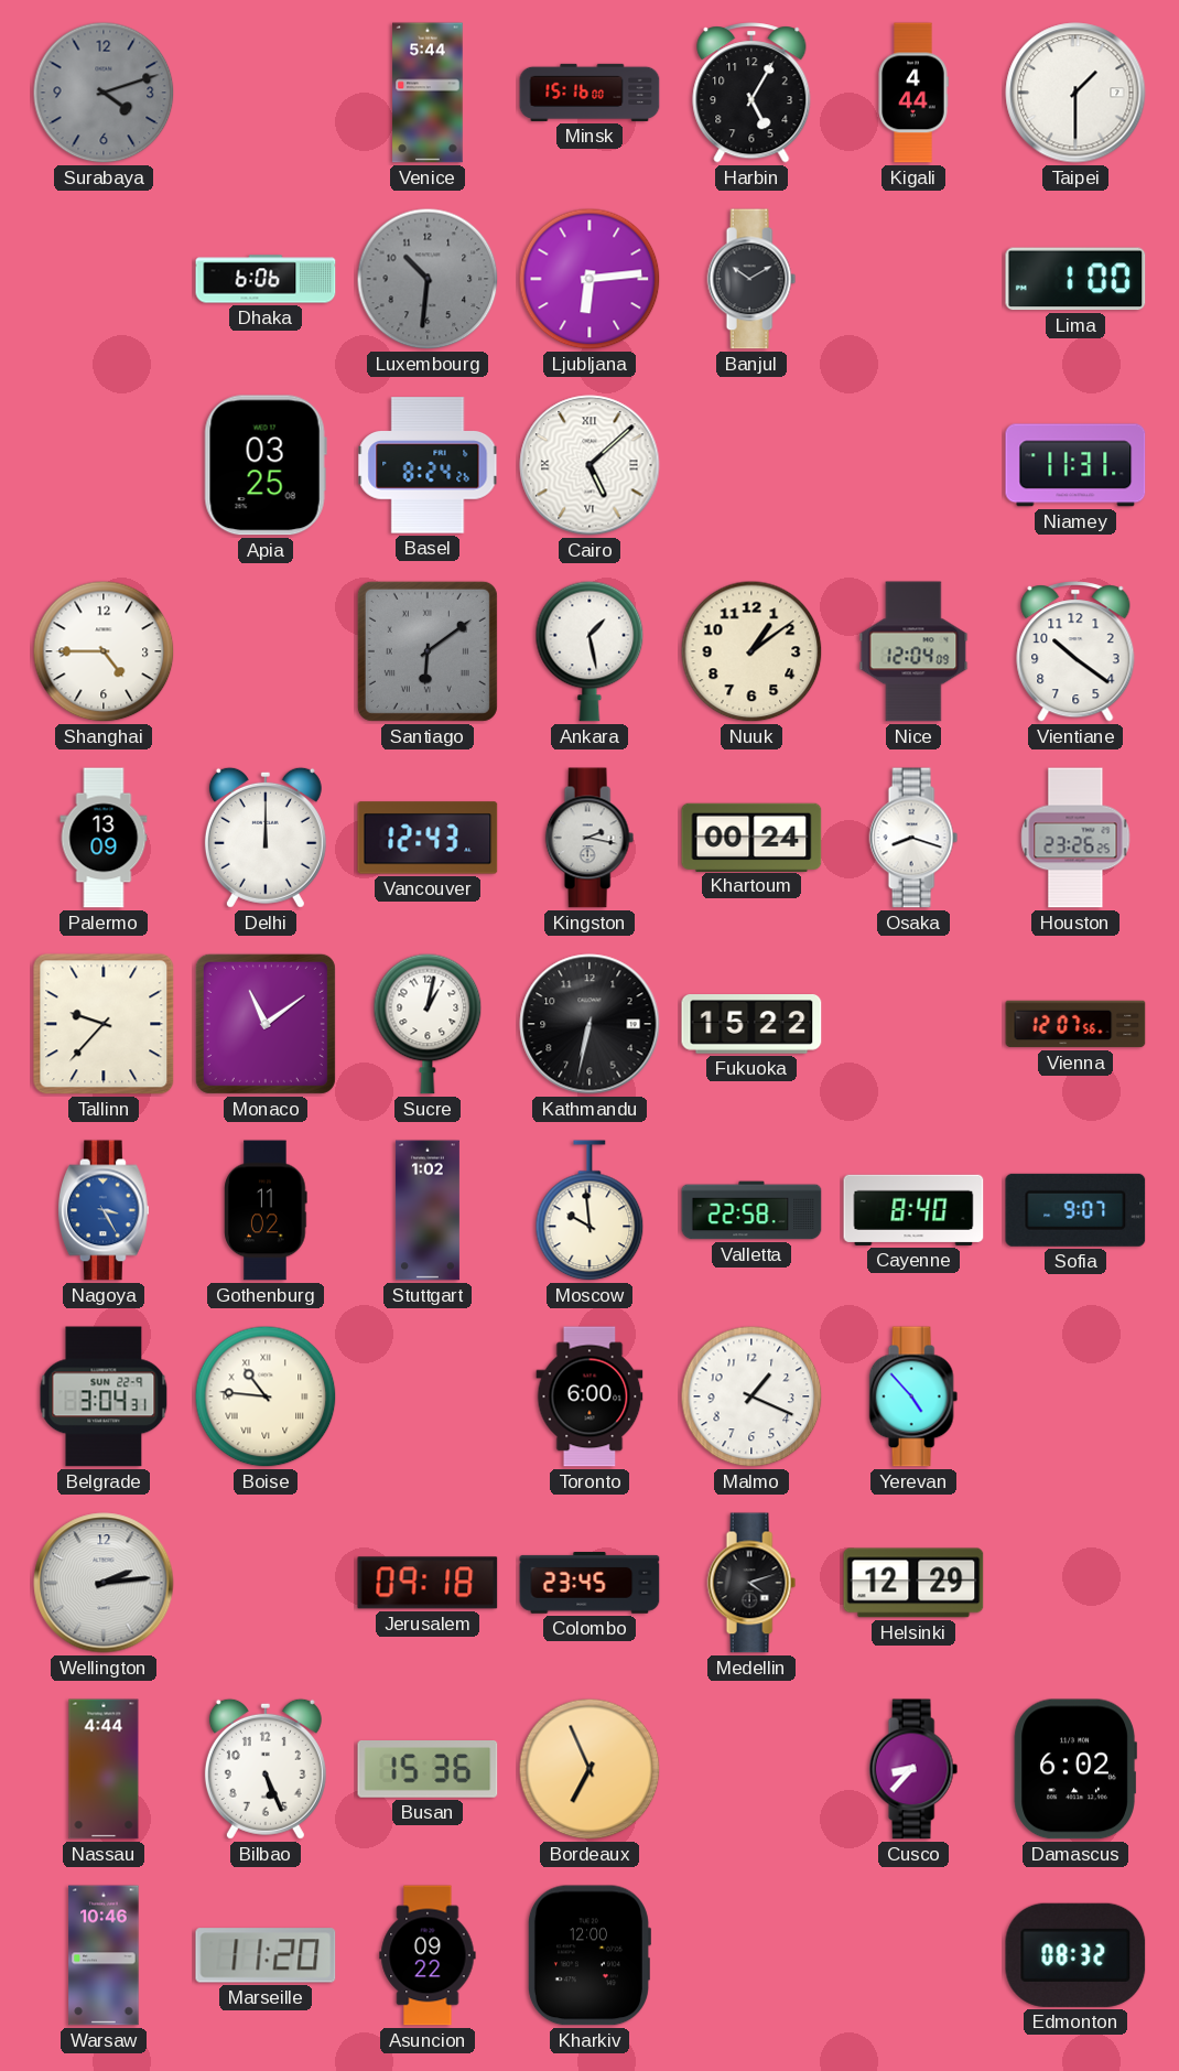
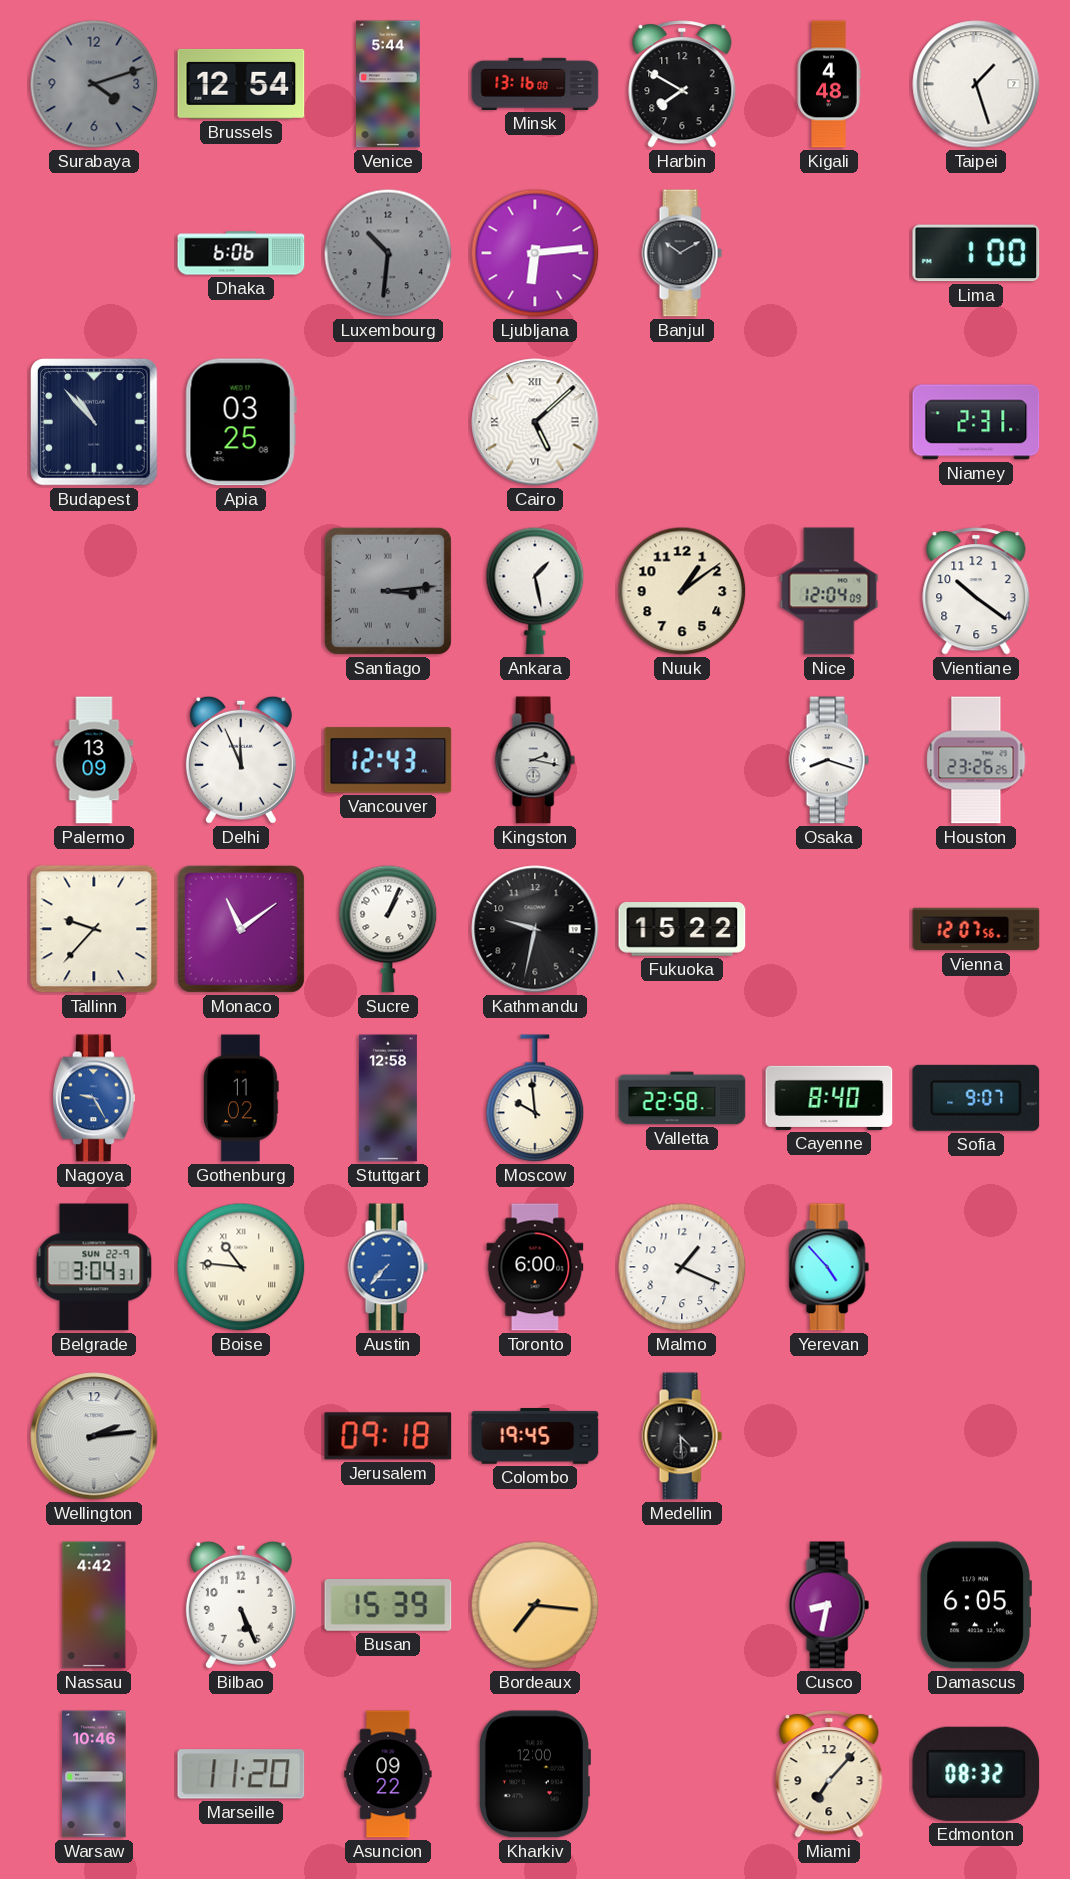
Brussels: none -> 12:54
Minsk: 15:16 -> 13:16
Harbin: 5:05 -> 7:50
Kigali: 4:44 -> 4:48
Taipei: 1:30 -> 1:27
Budapest: none -> 10:53
Basel: 8:24 -> none
Niamey: 11:31 -> 2:31
Shanghai: 4:45 -> none
Santiago: 6:09 -> 3:14
Delhi: 12:00 -> 11:56
Khartoum: 00:24 -> none
Sucre: 1:02 -> 1:04
Kathmandu: 6:32 -> 9:32
Nagoya: 3:25 -> 9:25
Stuttgart: 1:02 -> 12:58
Austin: none -> 7:37
Colombo: 23:45 -> 19:45
Medellin: 4:12 -> 4:29
Helsinki: 12:29 -> none
Nassau: 4:44 -> 4:42
Busan: 15:36 -> 15:39
Bordeaux: 6:56 -> 7:16
Cusco: 8:37 -> 8:32
Damascus: 6:02 -> 6:05
Miami: none -> 7:07
